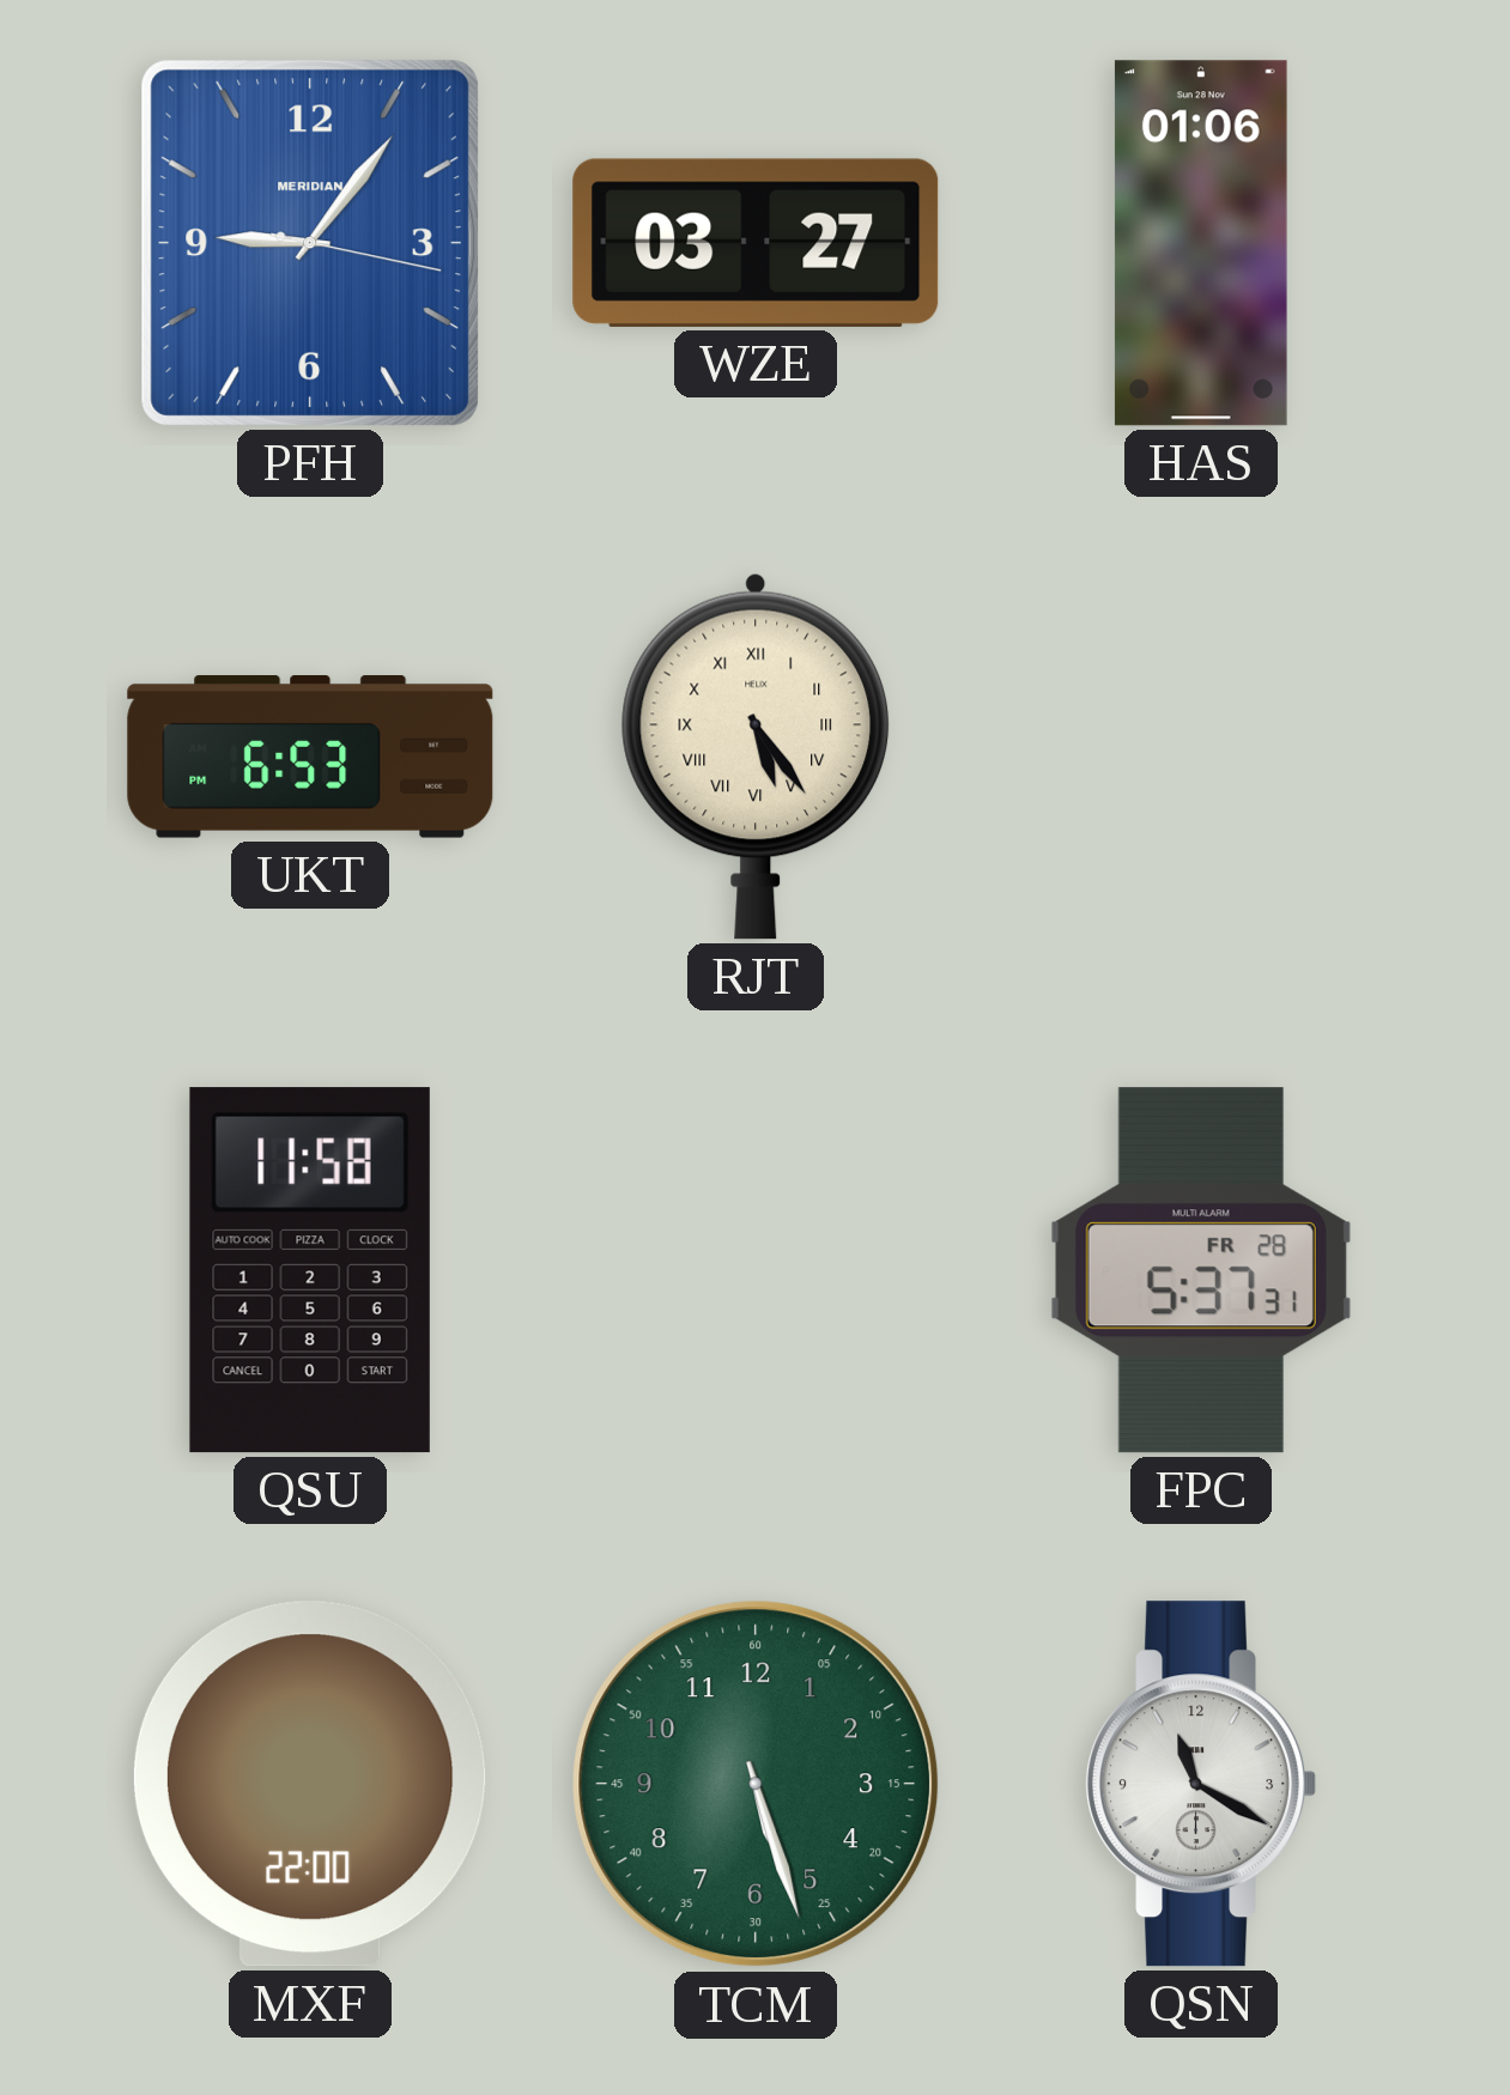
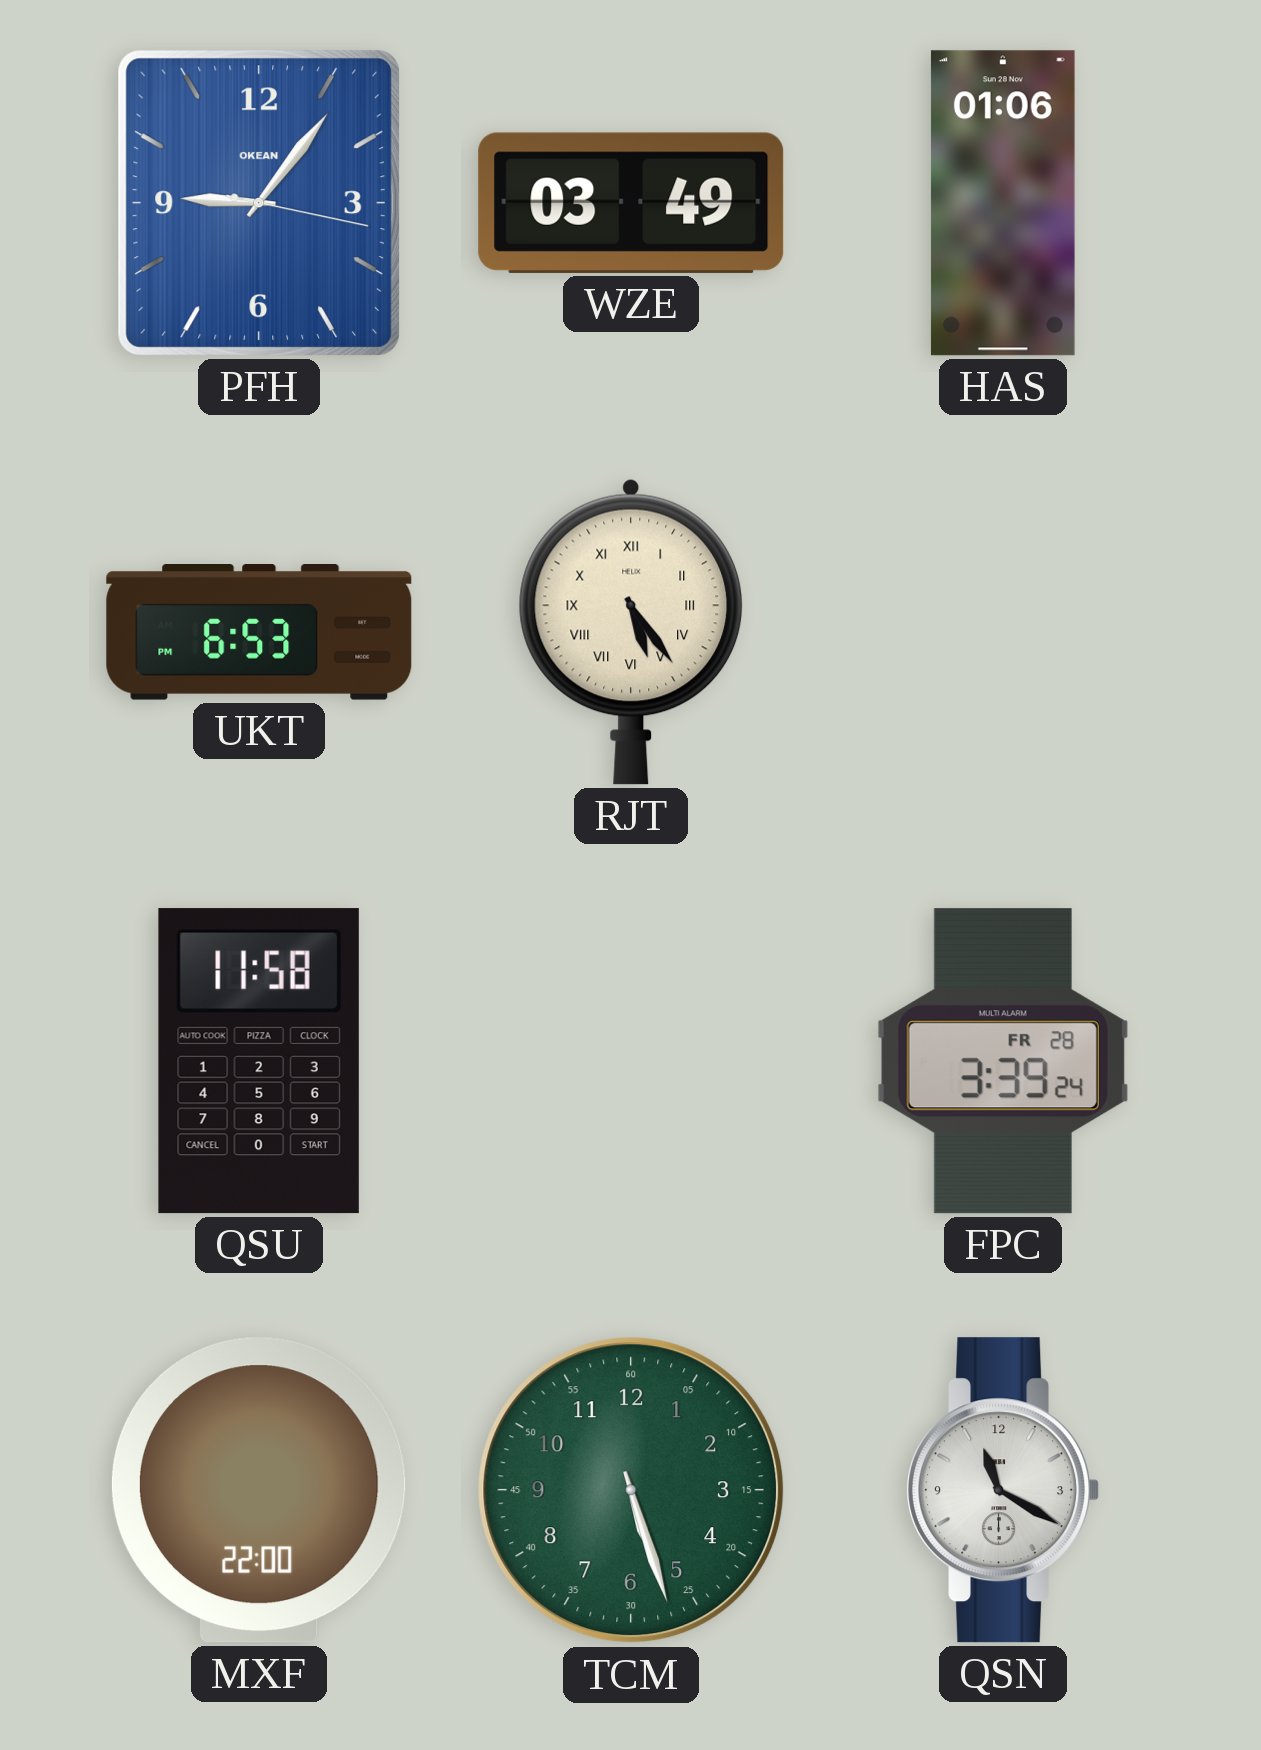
PFH brand: MERIDIAN -> OKEAN
WZE: 03:27 -> 03:49
FPC: 5:37 -> 3:39
